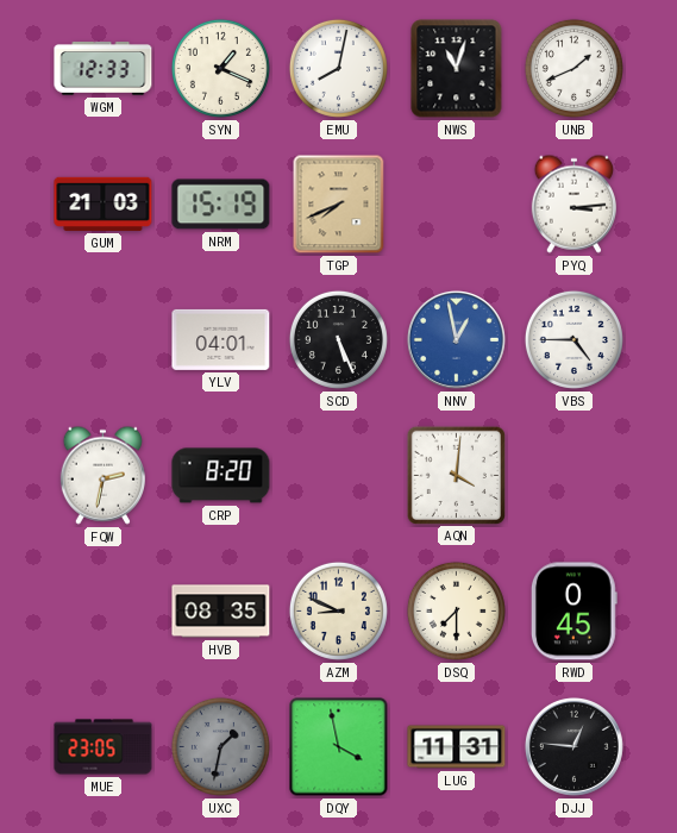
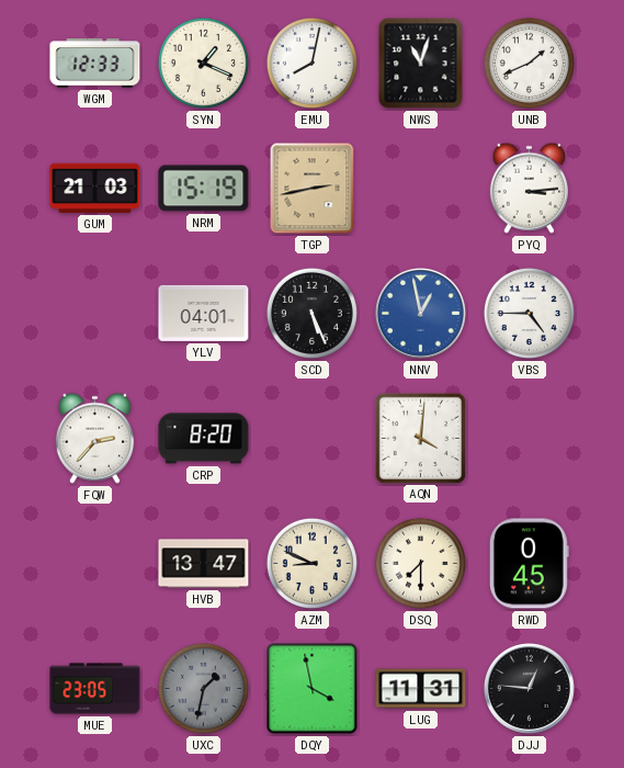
TGP: 7:41 -> 2:43
FQW: 2:32 -> 2:37
HVB: 08:35 -> 13:47
